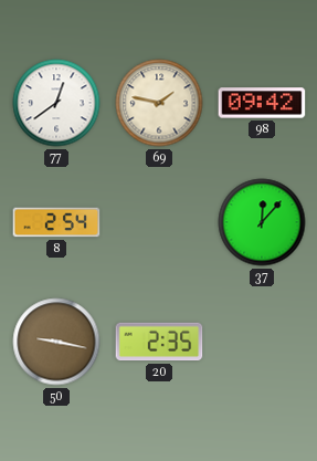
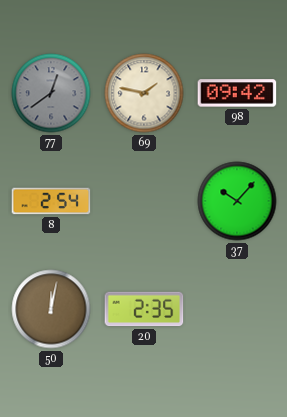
77 dial: white -> grey
37: 12:07 -> 10:07
50: 9:17 -> 12:02
